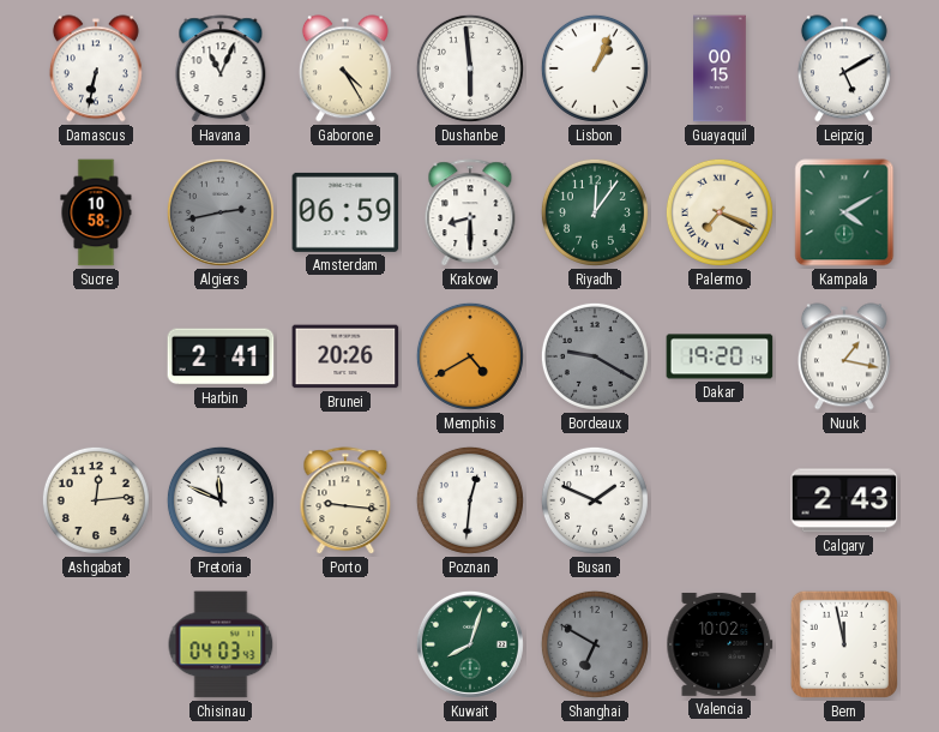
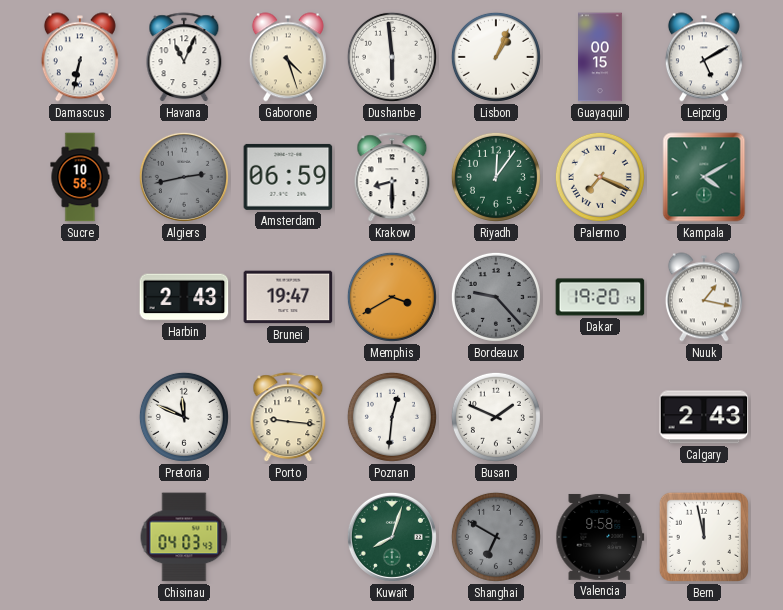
Gaborone: 4:25 -> 4:27
Harbin: 2:41 -> 2:43
Brunei: 20:26 -> 19:47
Memphis: 4:40 -> 3:40
Bordeaux: 9:20 -> 9:23
Ashgabat: 12:14 -> none
Valencia: 10:02 -> 9:58
